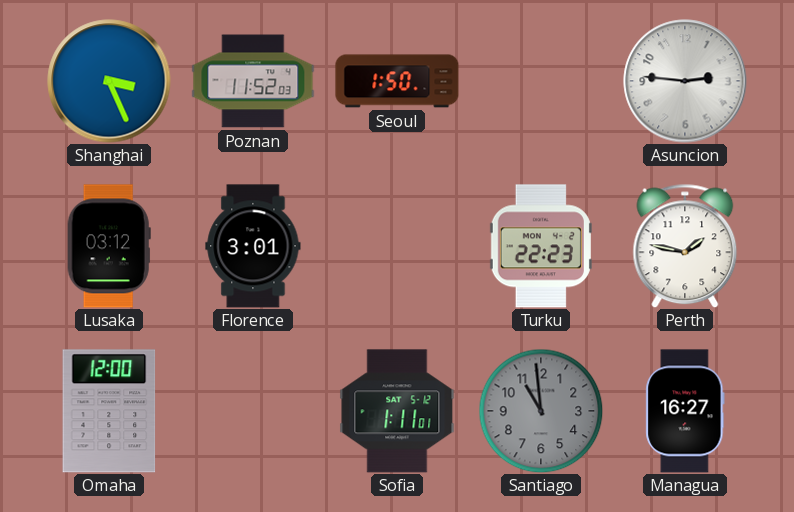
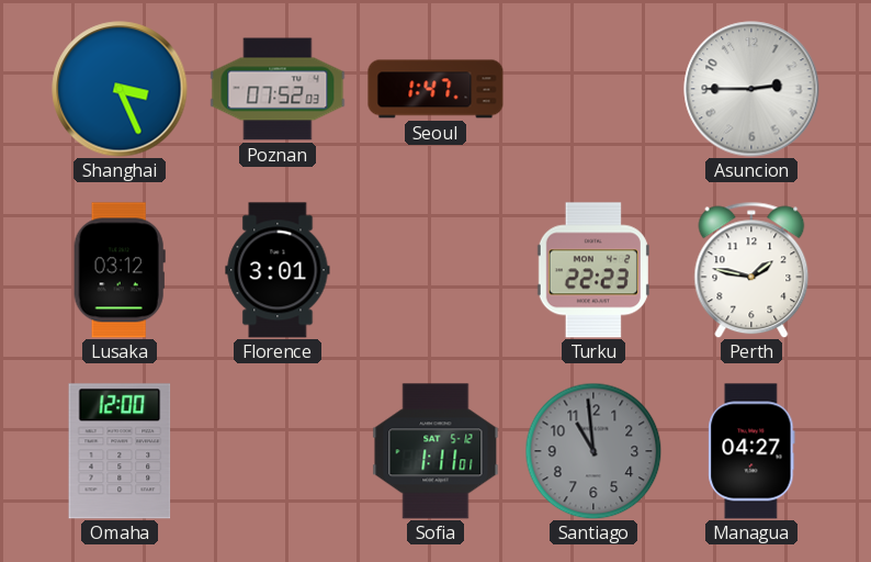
Poznan: 11:52 -> 07:52
Seoul: 1:50 -> 1:47
Asuncion: 2:46 -> 2:45
Managua: 16:27 -> 04:27
